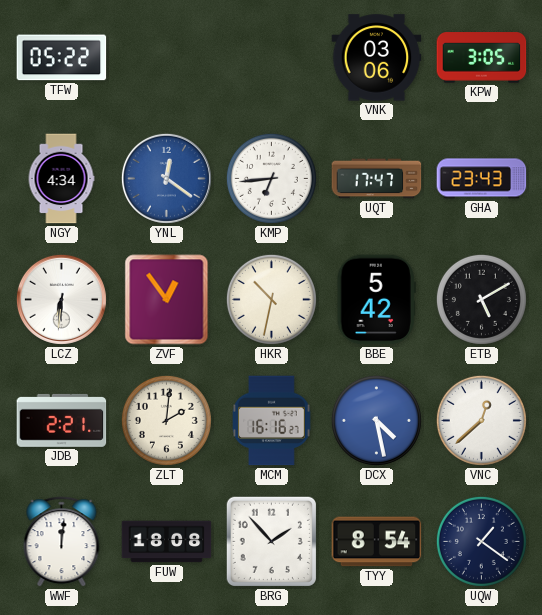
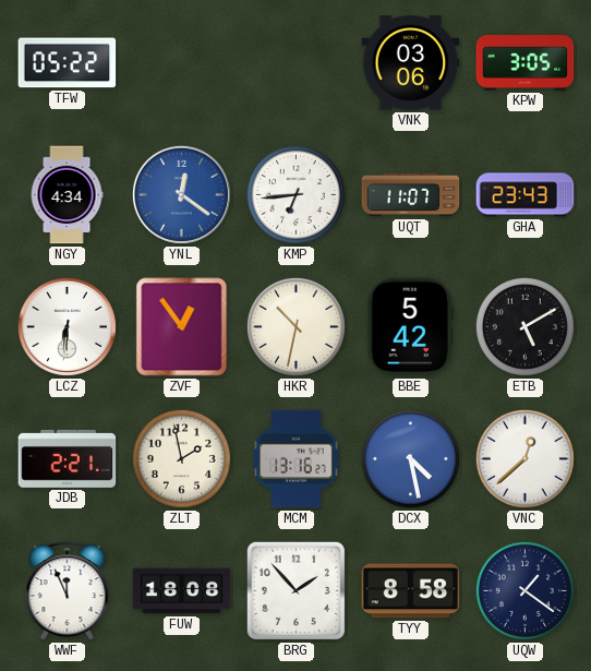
UQT: 17:47 -> 11:07
ZLT: 2:01 -> 1:58
MCM: 16:16 -> 13:16
WWF: 12:01 -> 11:56
TYY: 8:54 -> 8:58
